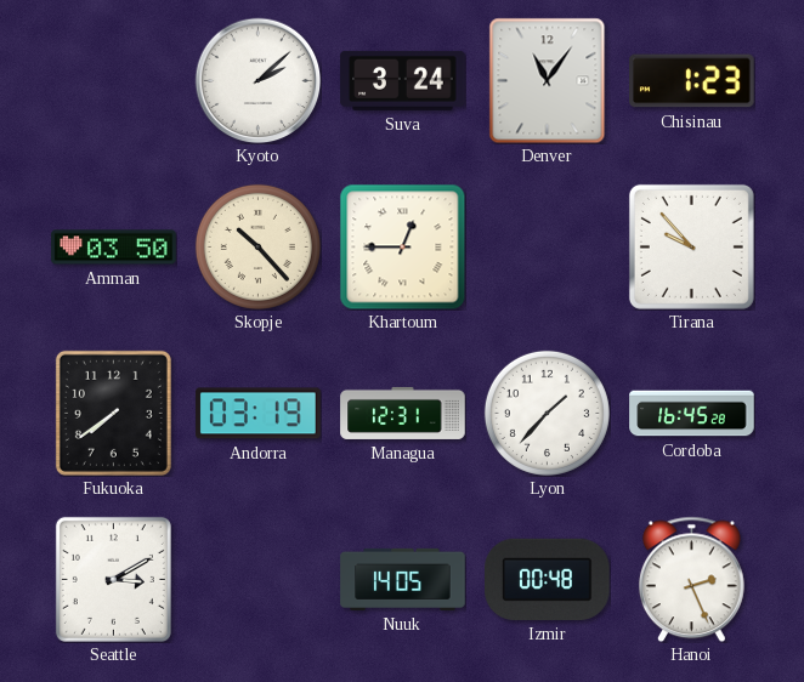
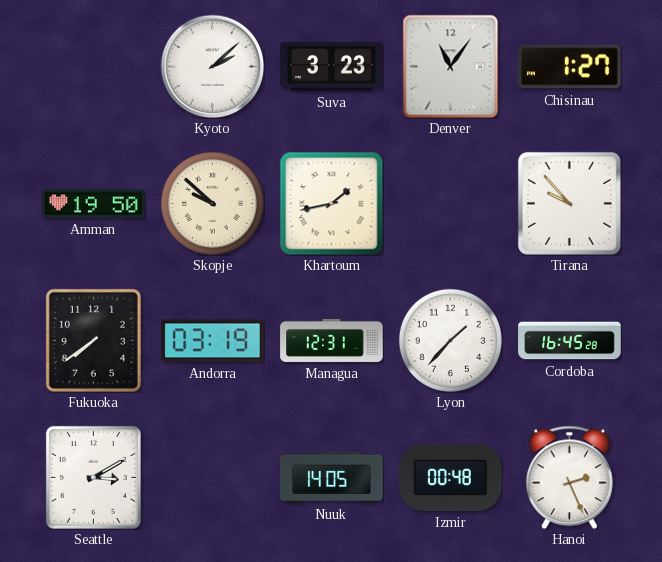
Suva: 3:24 -> 3:23
Chisinau: 1:23 -> 1:27
Amman: 03:50 -> 19:50
Skopje: 10:23 -> 9:52
Khartoum: 12:45 -> 1:43
